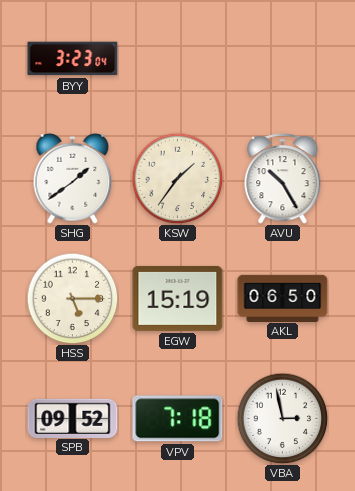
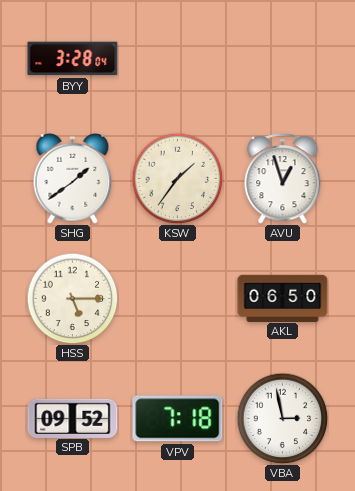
BYY: 3:23 -> 3:28
AVU: 10:25 -> 12:57
EGW: 15:19 -> none
